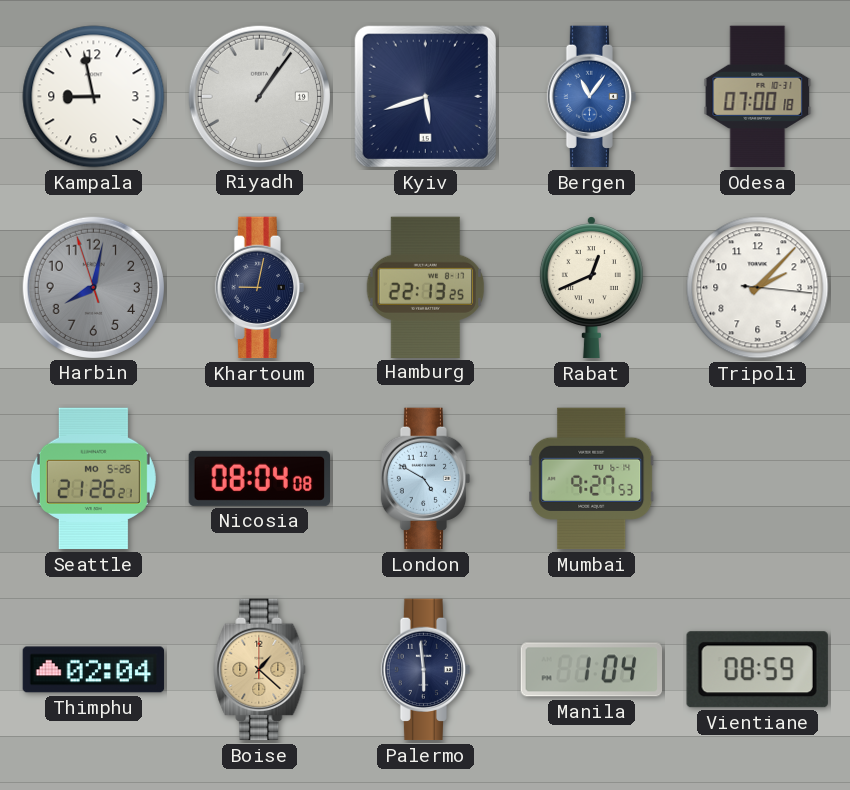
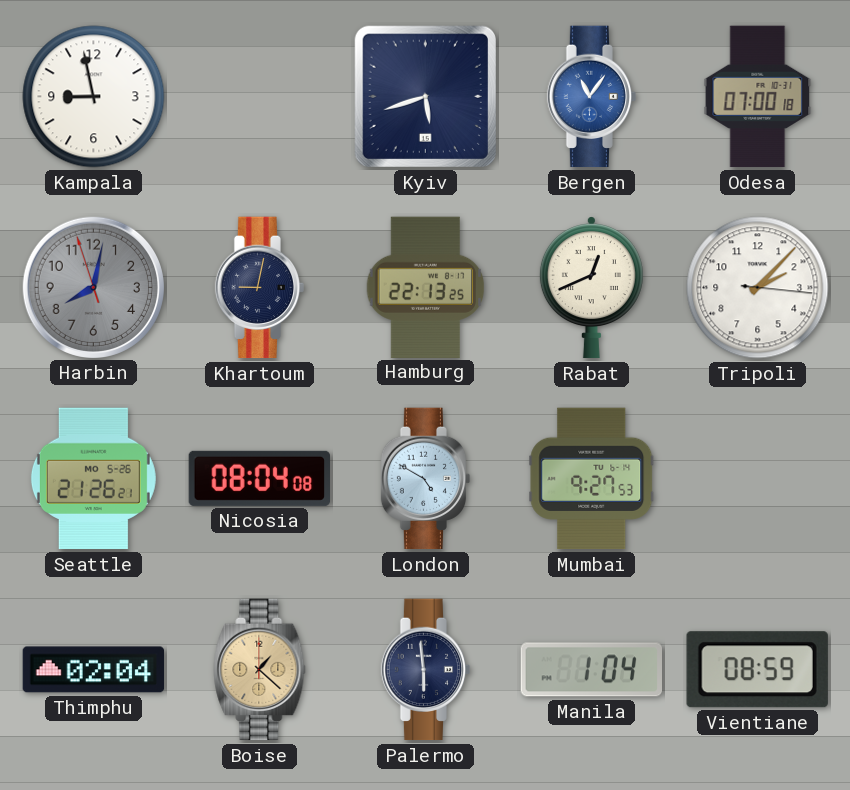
Riyadh: 1:06 -> none
